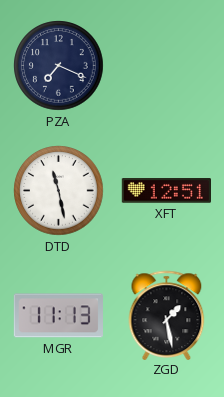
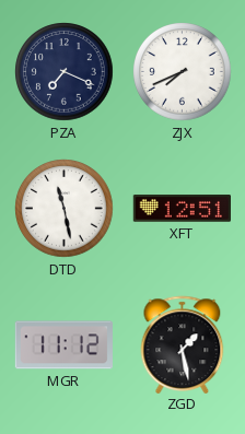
ZJX: none -> 7:41
MGR: 11:13 -> 11:12
